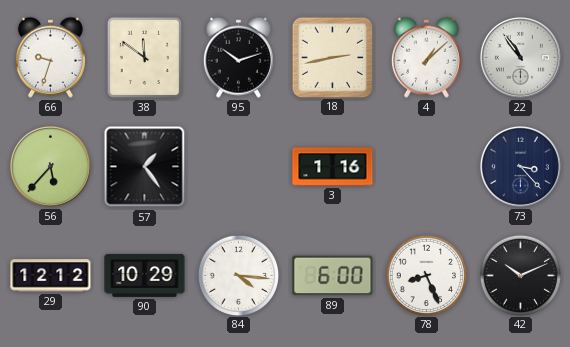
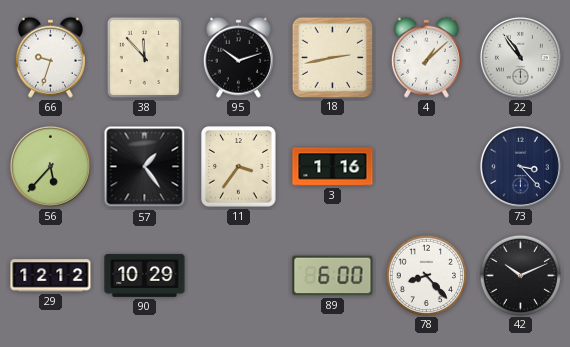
38: 11:51 -> 11:53
11: none -> 3:36
84: 4:16 -> none
78: 8:26 -> 8:23
